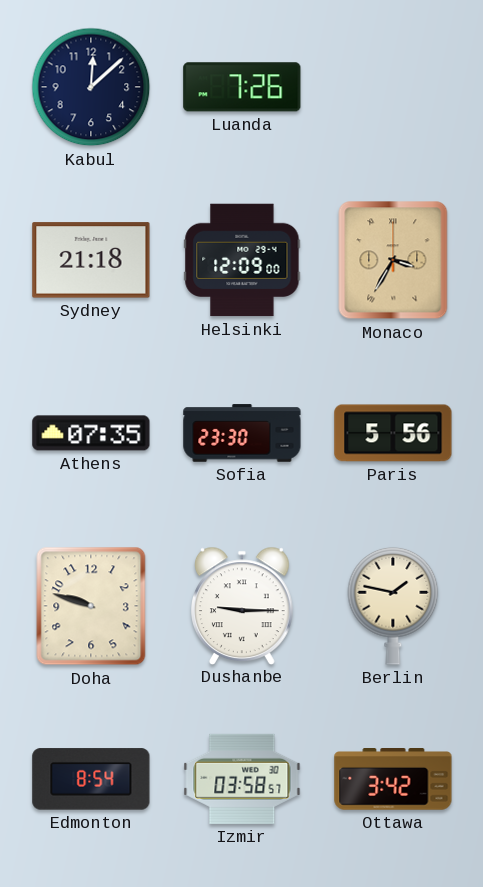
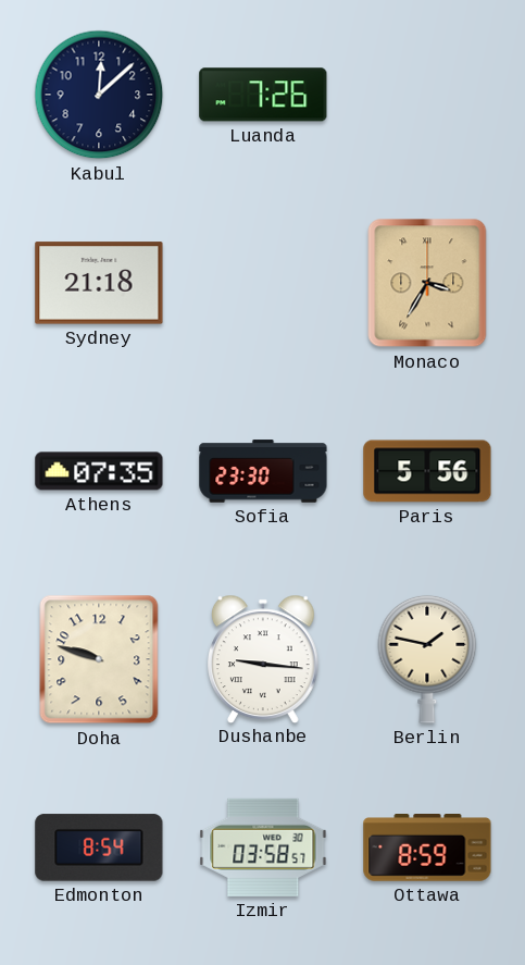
Helsinki: 12:09 -> none
Dushanbe: 9:15 -> 9:16
Ottawa: 3:42 -> 8:59
